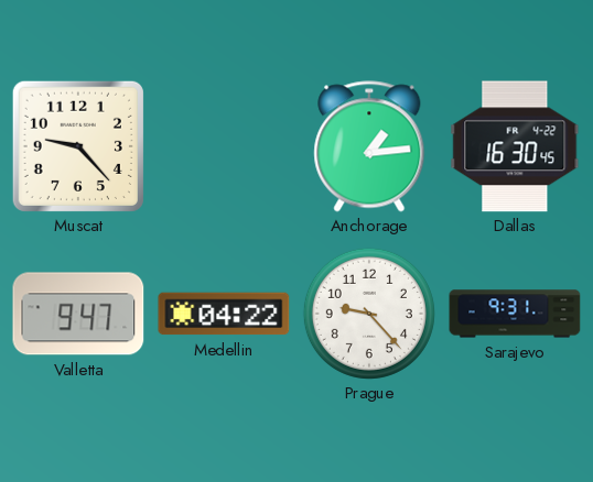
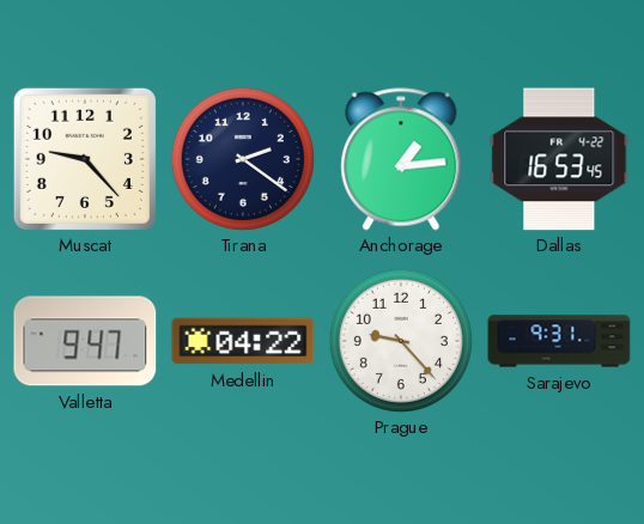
Tirana: none -> 2:21
Dallas: 16:30 -> 16:53
